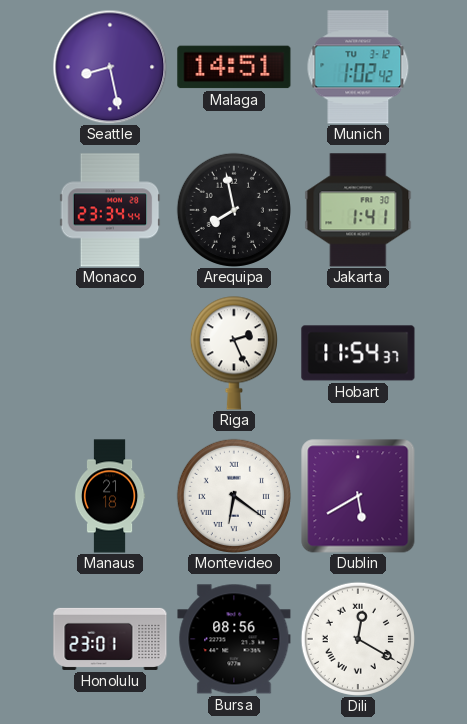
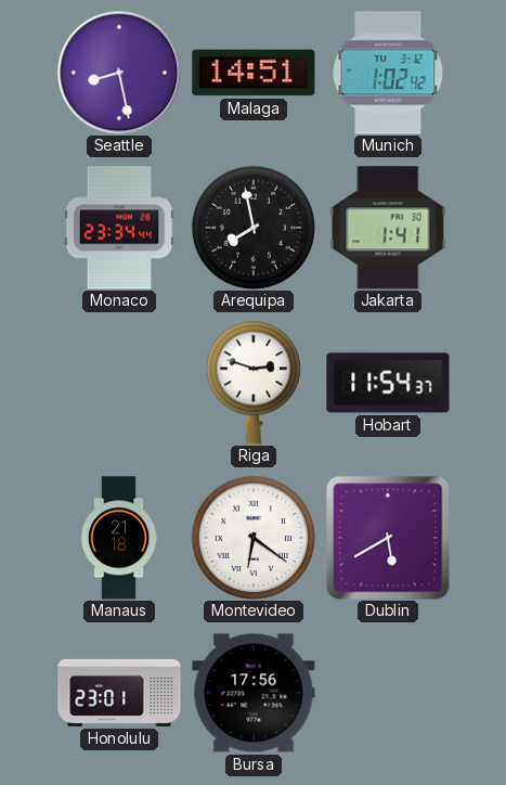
Riga: 2:26 -> 2:48
Bursa: 08:56 -> 17:56
Dili: 12:20 -> none
